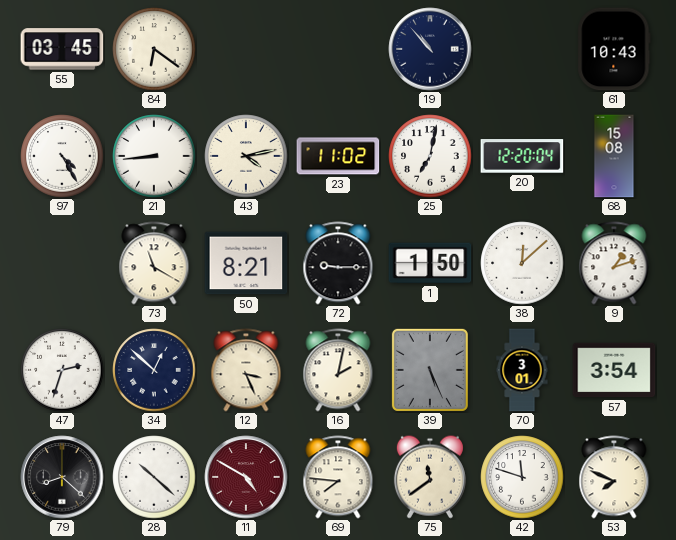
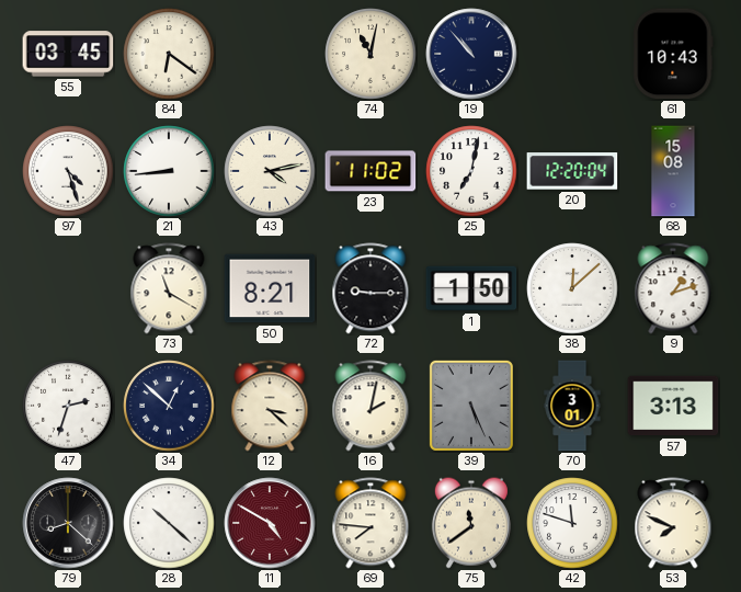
74: none -> 11:02
97: 4:25 -> 4:27
12: 3:26 -> 3:22
57: 3:54 -> 3:13
